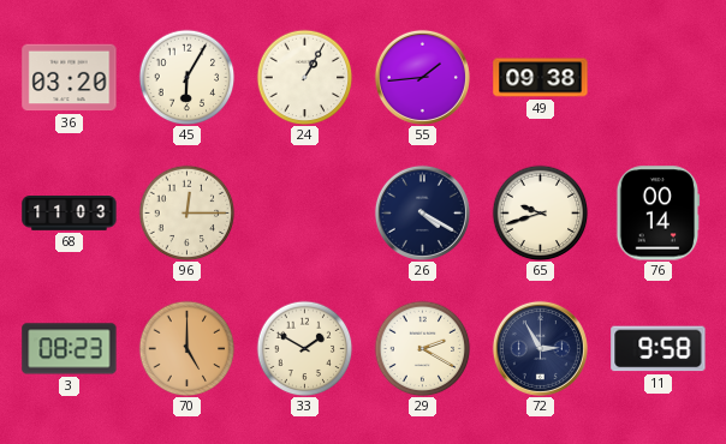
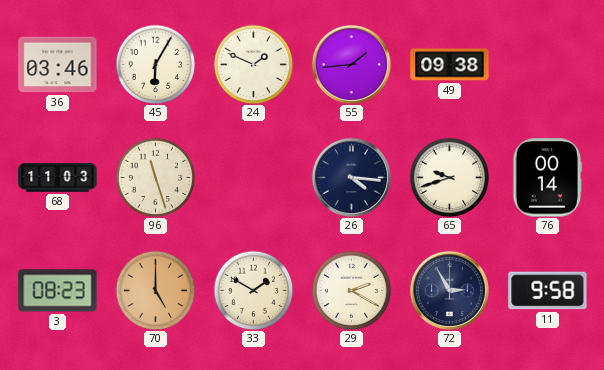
36: 03:20 -> 03:46
24: 1:05 -> 1:49
96: 12:15 -> 11:27
26: 4:20 -> 4:16
